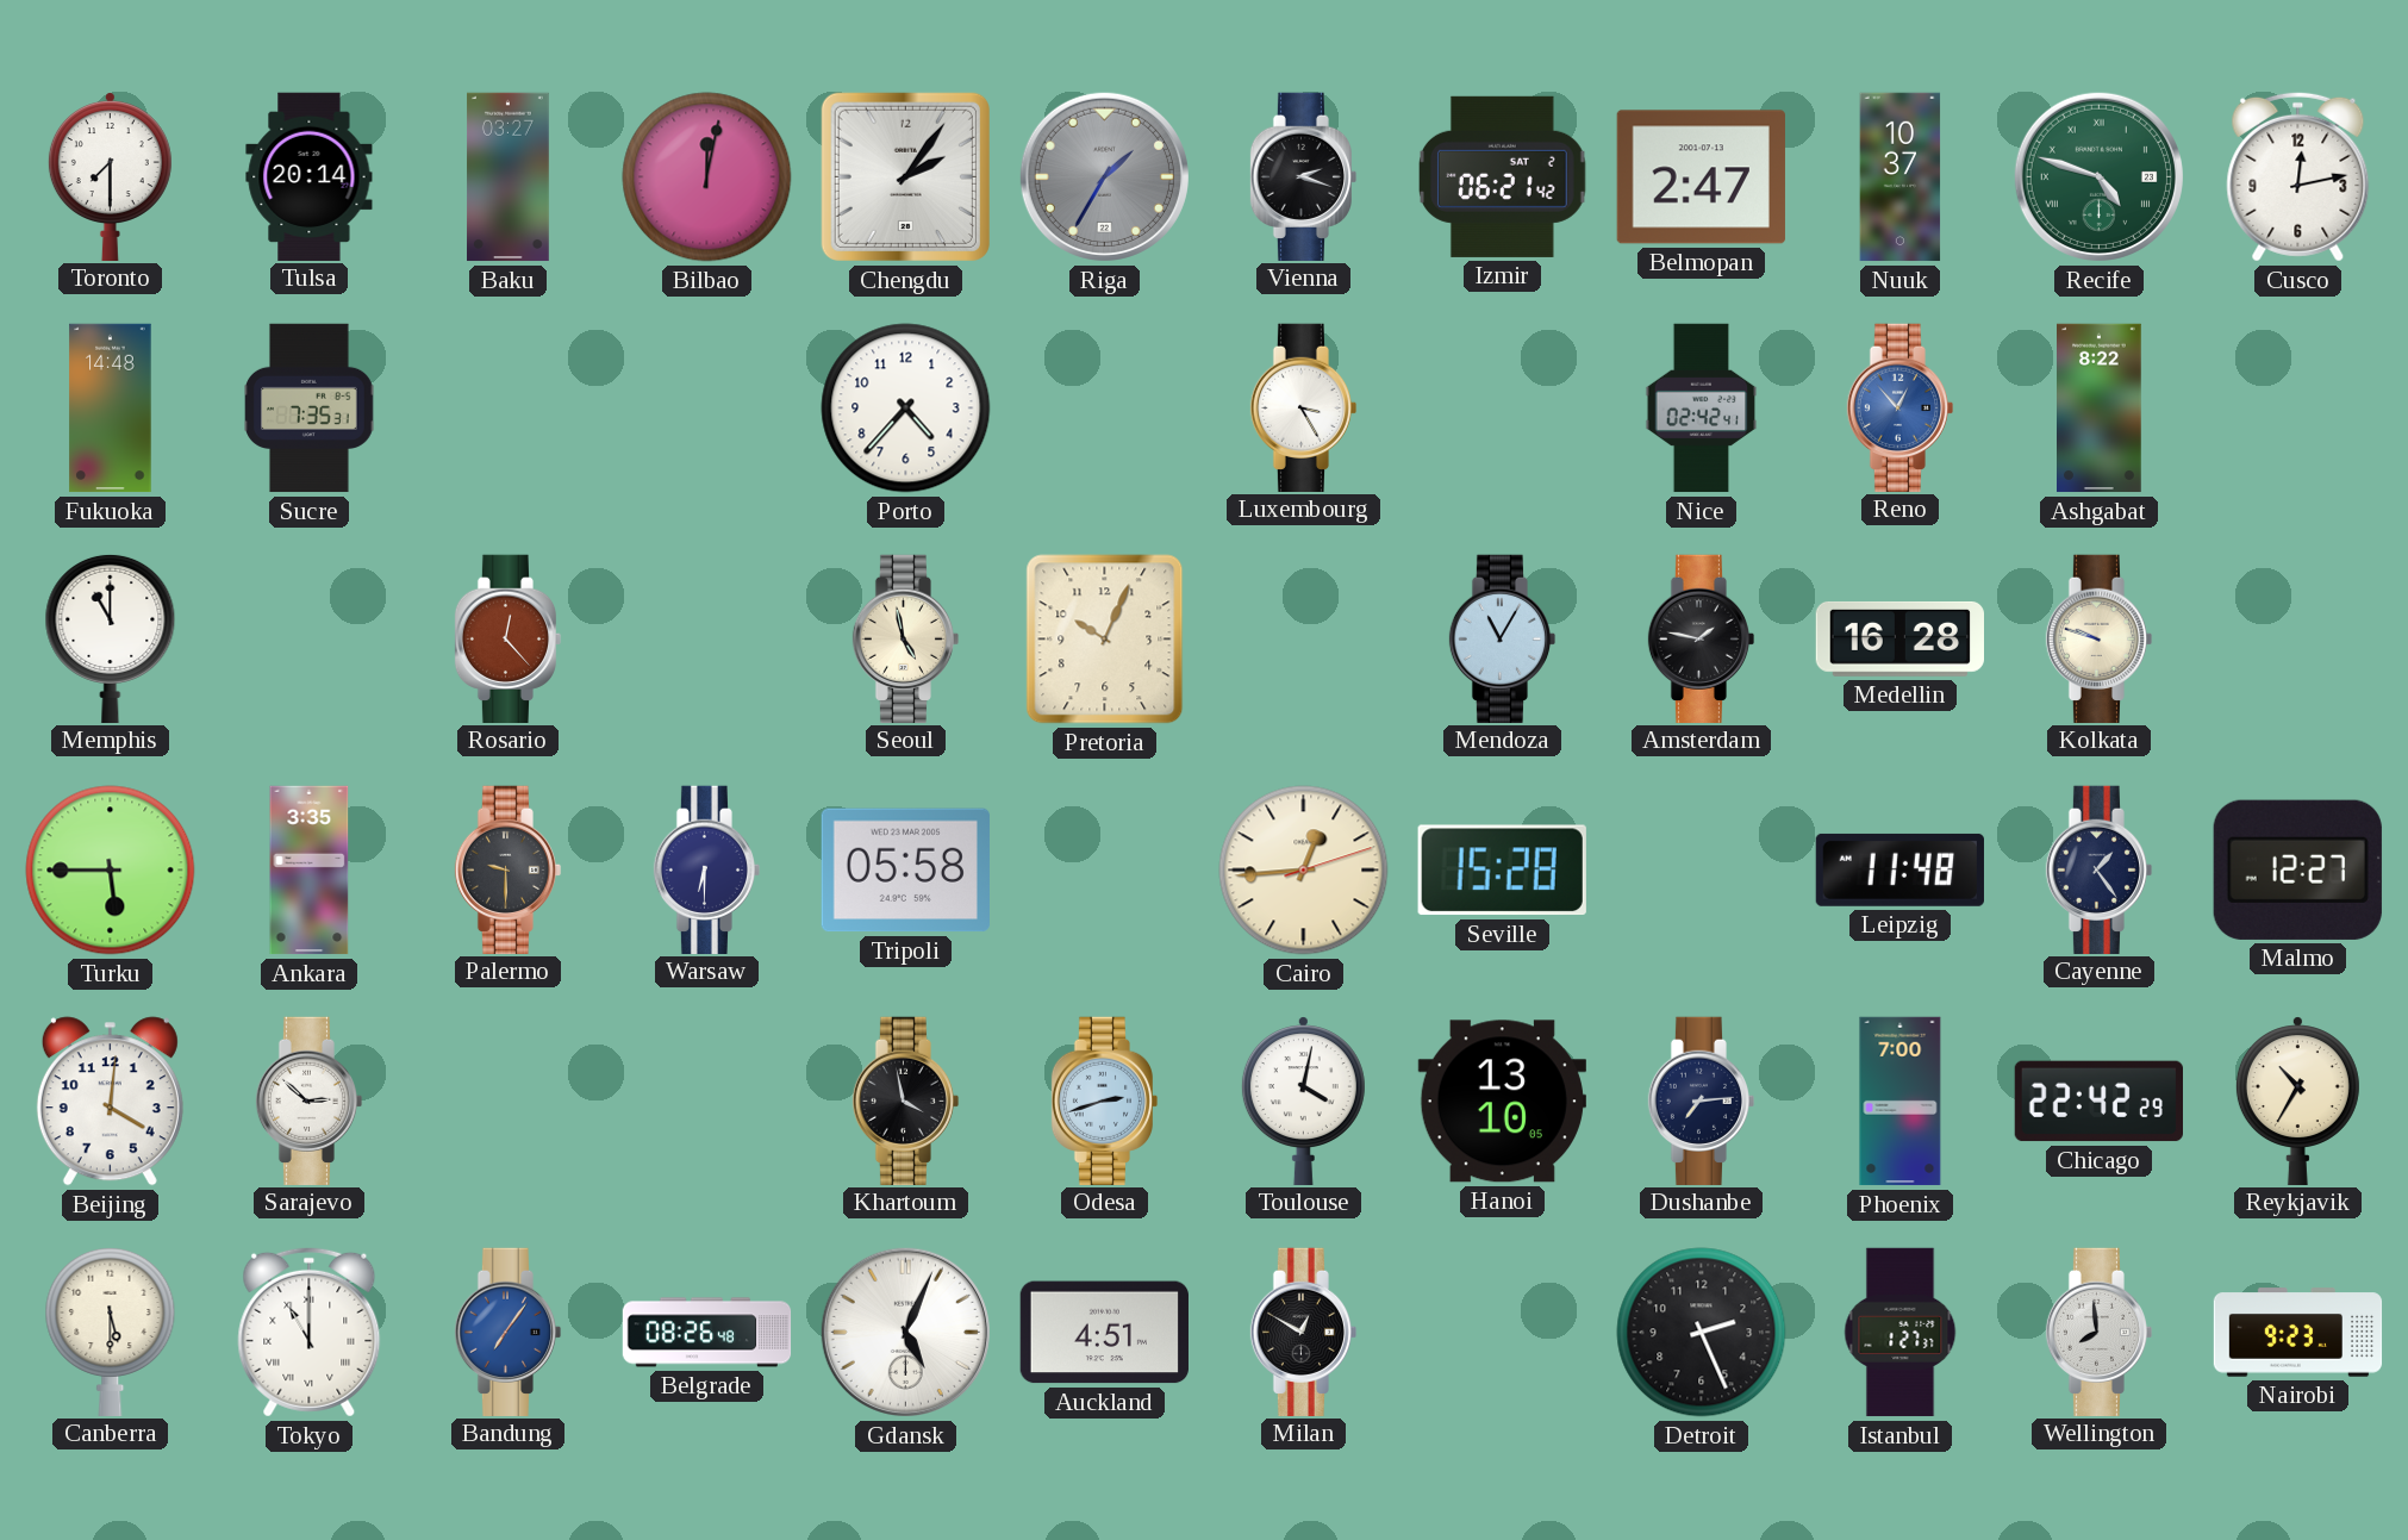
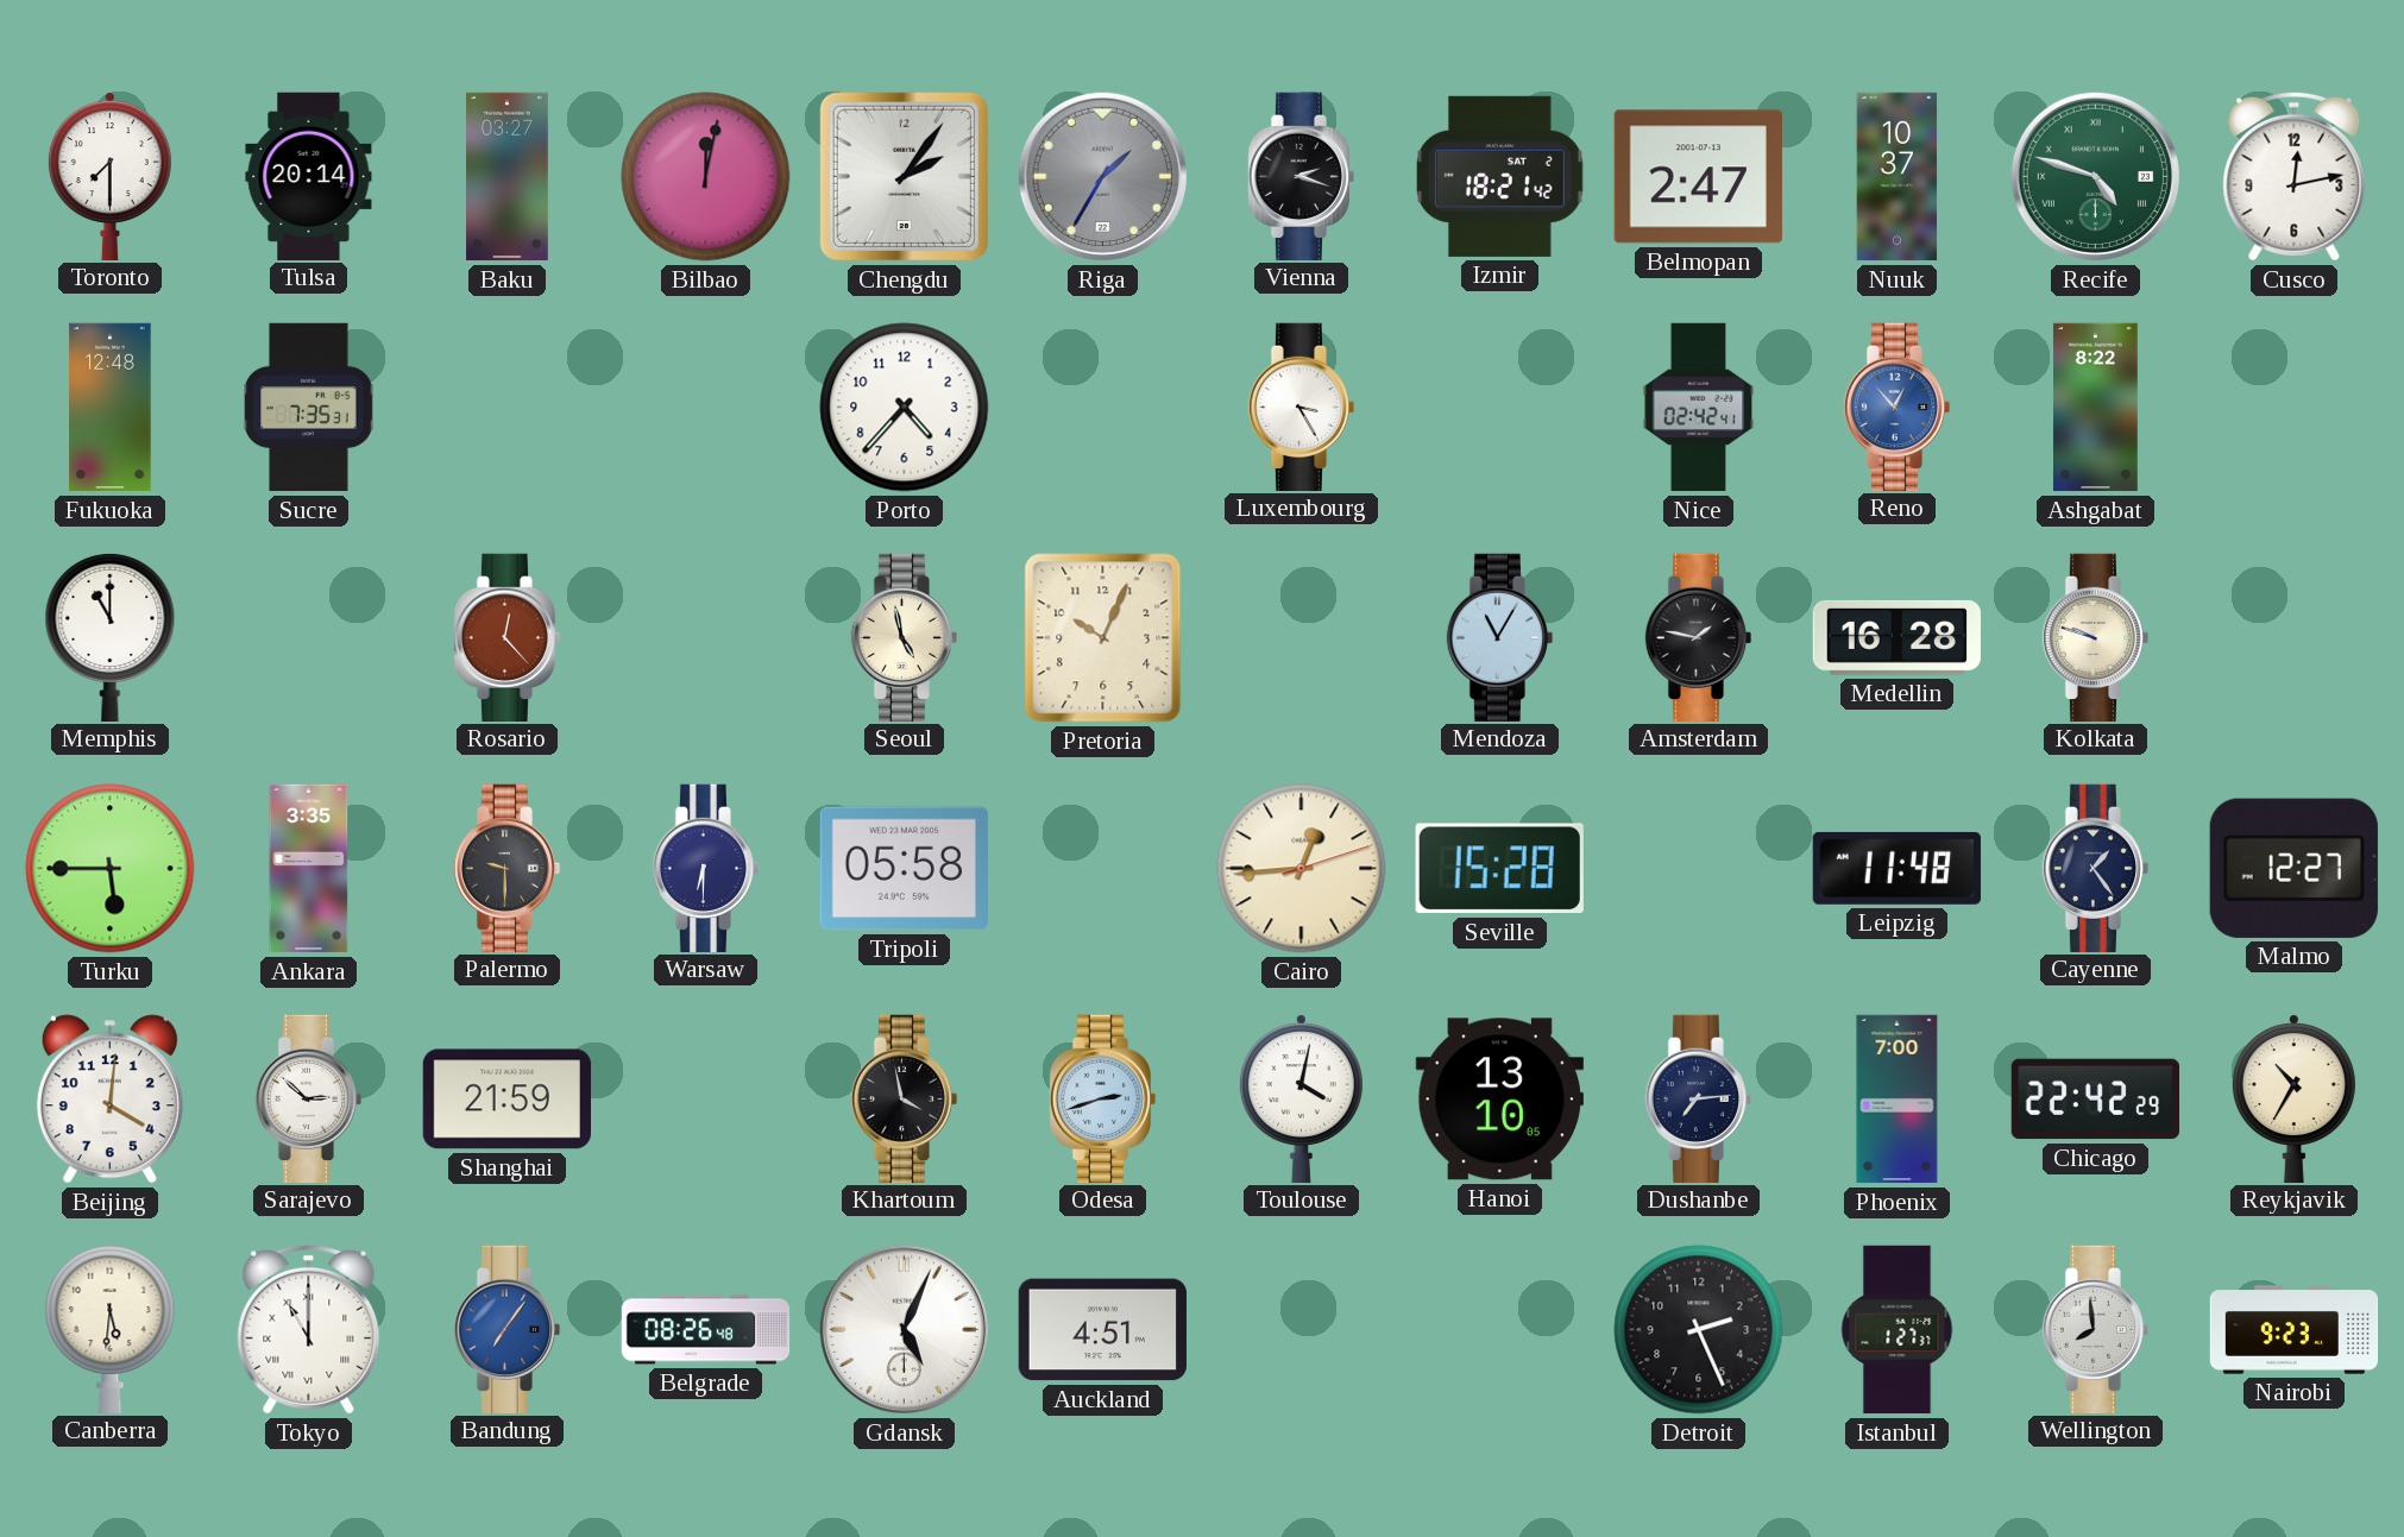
Izmir: 06:21 -> 18:21
Fukuoka: 14:48 -> 12:48
Shanghai: none -> 21:59
Canberra: 5:30 -> 5:31
Milan: 12:50 -> none
